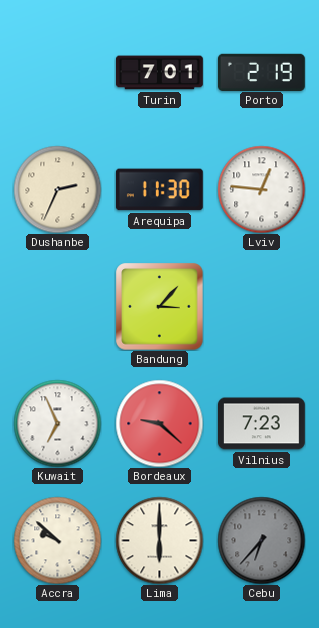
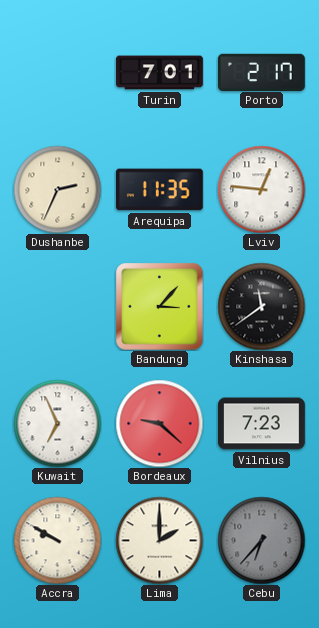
Porto: 2:19 -> 2:17
Arequipa: 11:30 -> 11:35
Kinshasa: none -> 11:39
Accra: 9:52 -> 9:50
Lima: 6:00 -> 2:00
